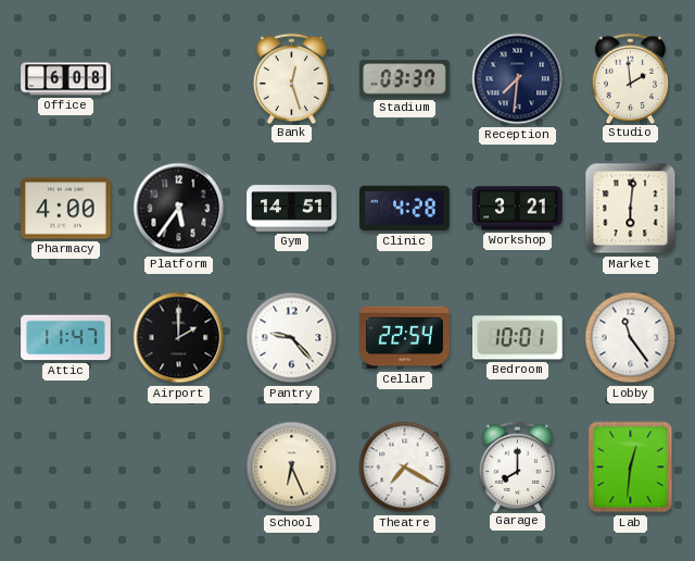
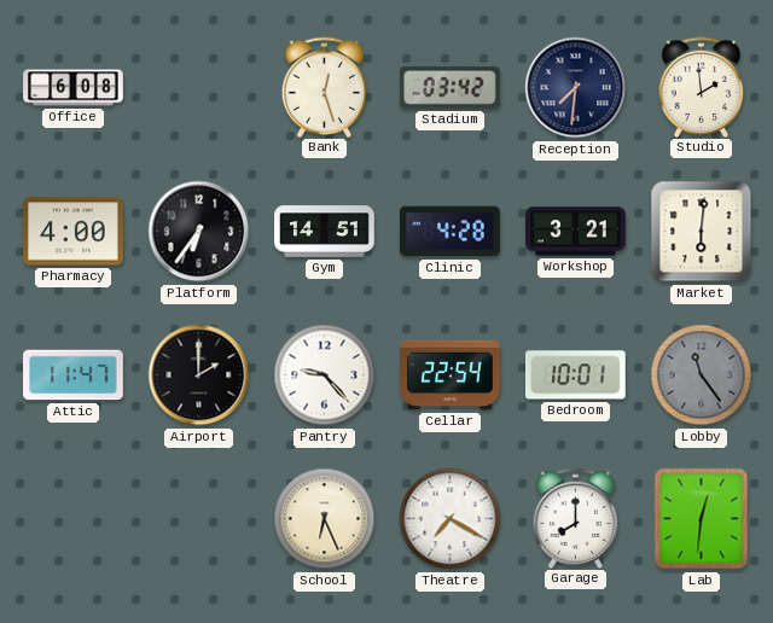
Stadium: 03:37 -> 03:42
Platform: 5:36 -> 6:36
Lobby dial: white -> grey
